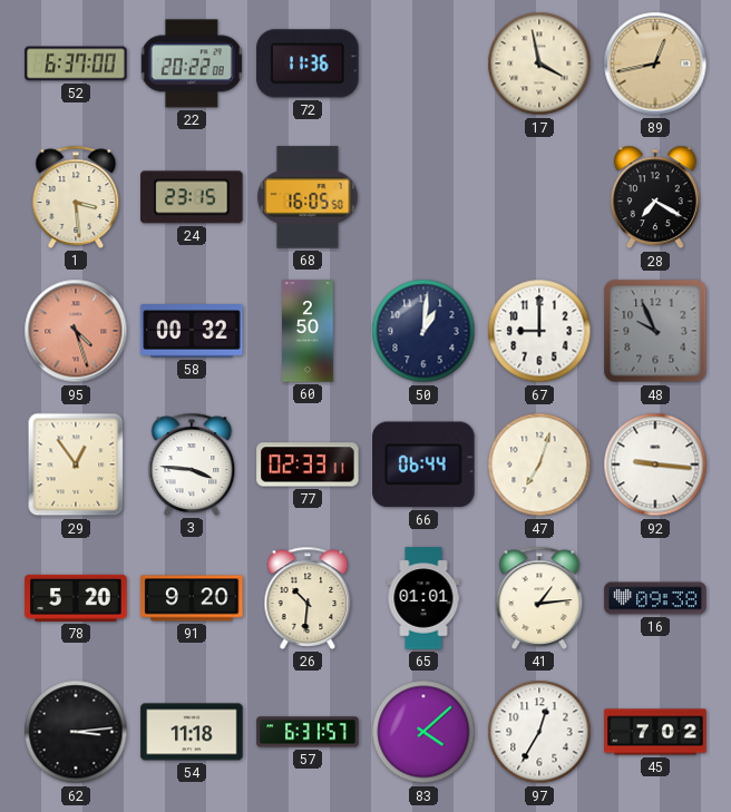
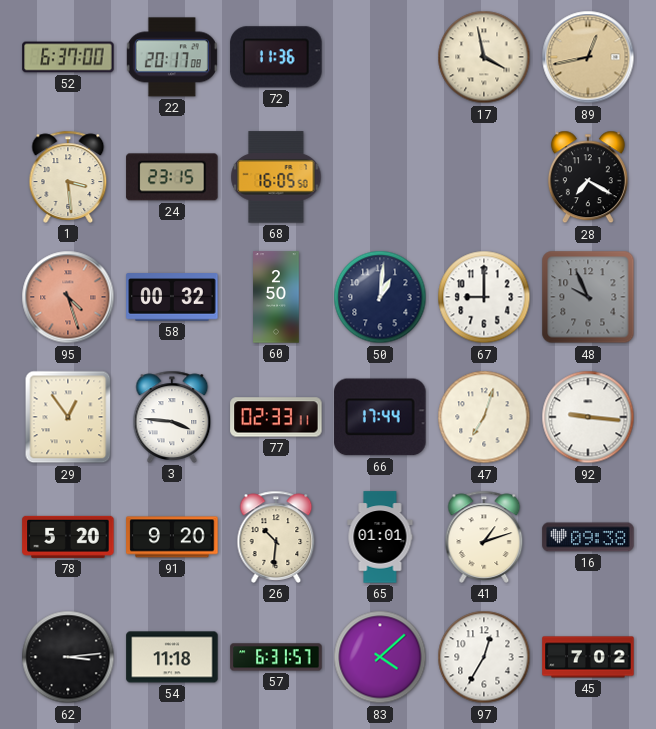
22: 20:22 -> 20:17
66: 06:44 -> 17:44
41: 1:14 -> 1:12
